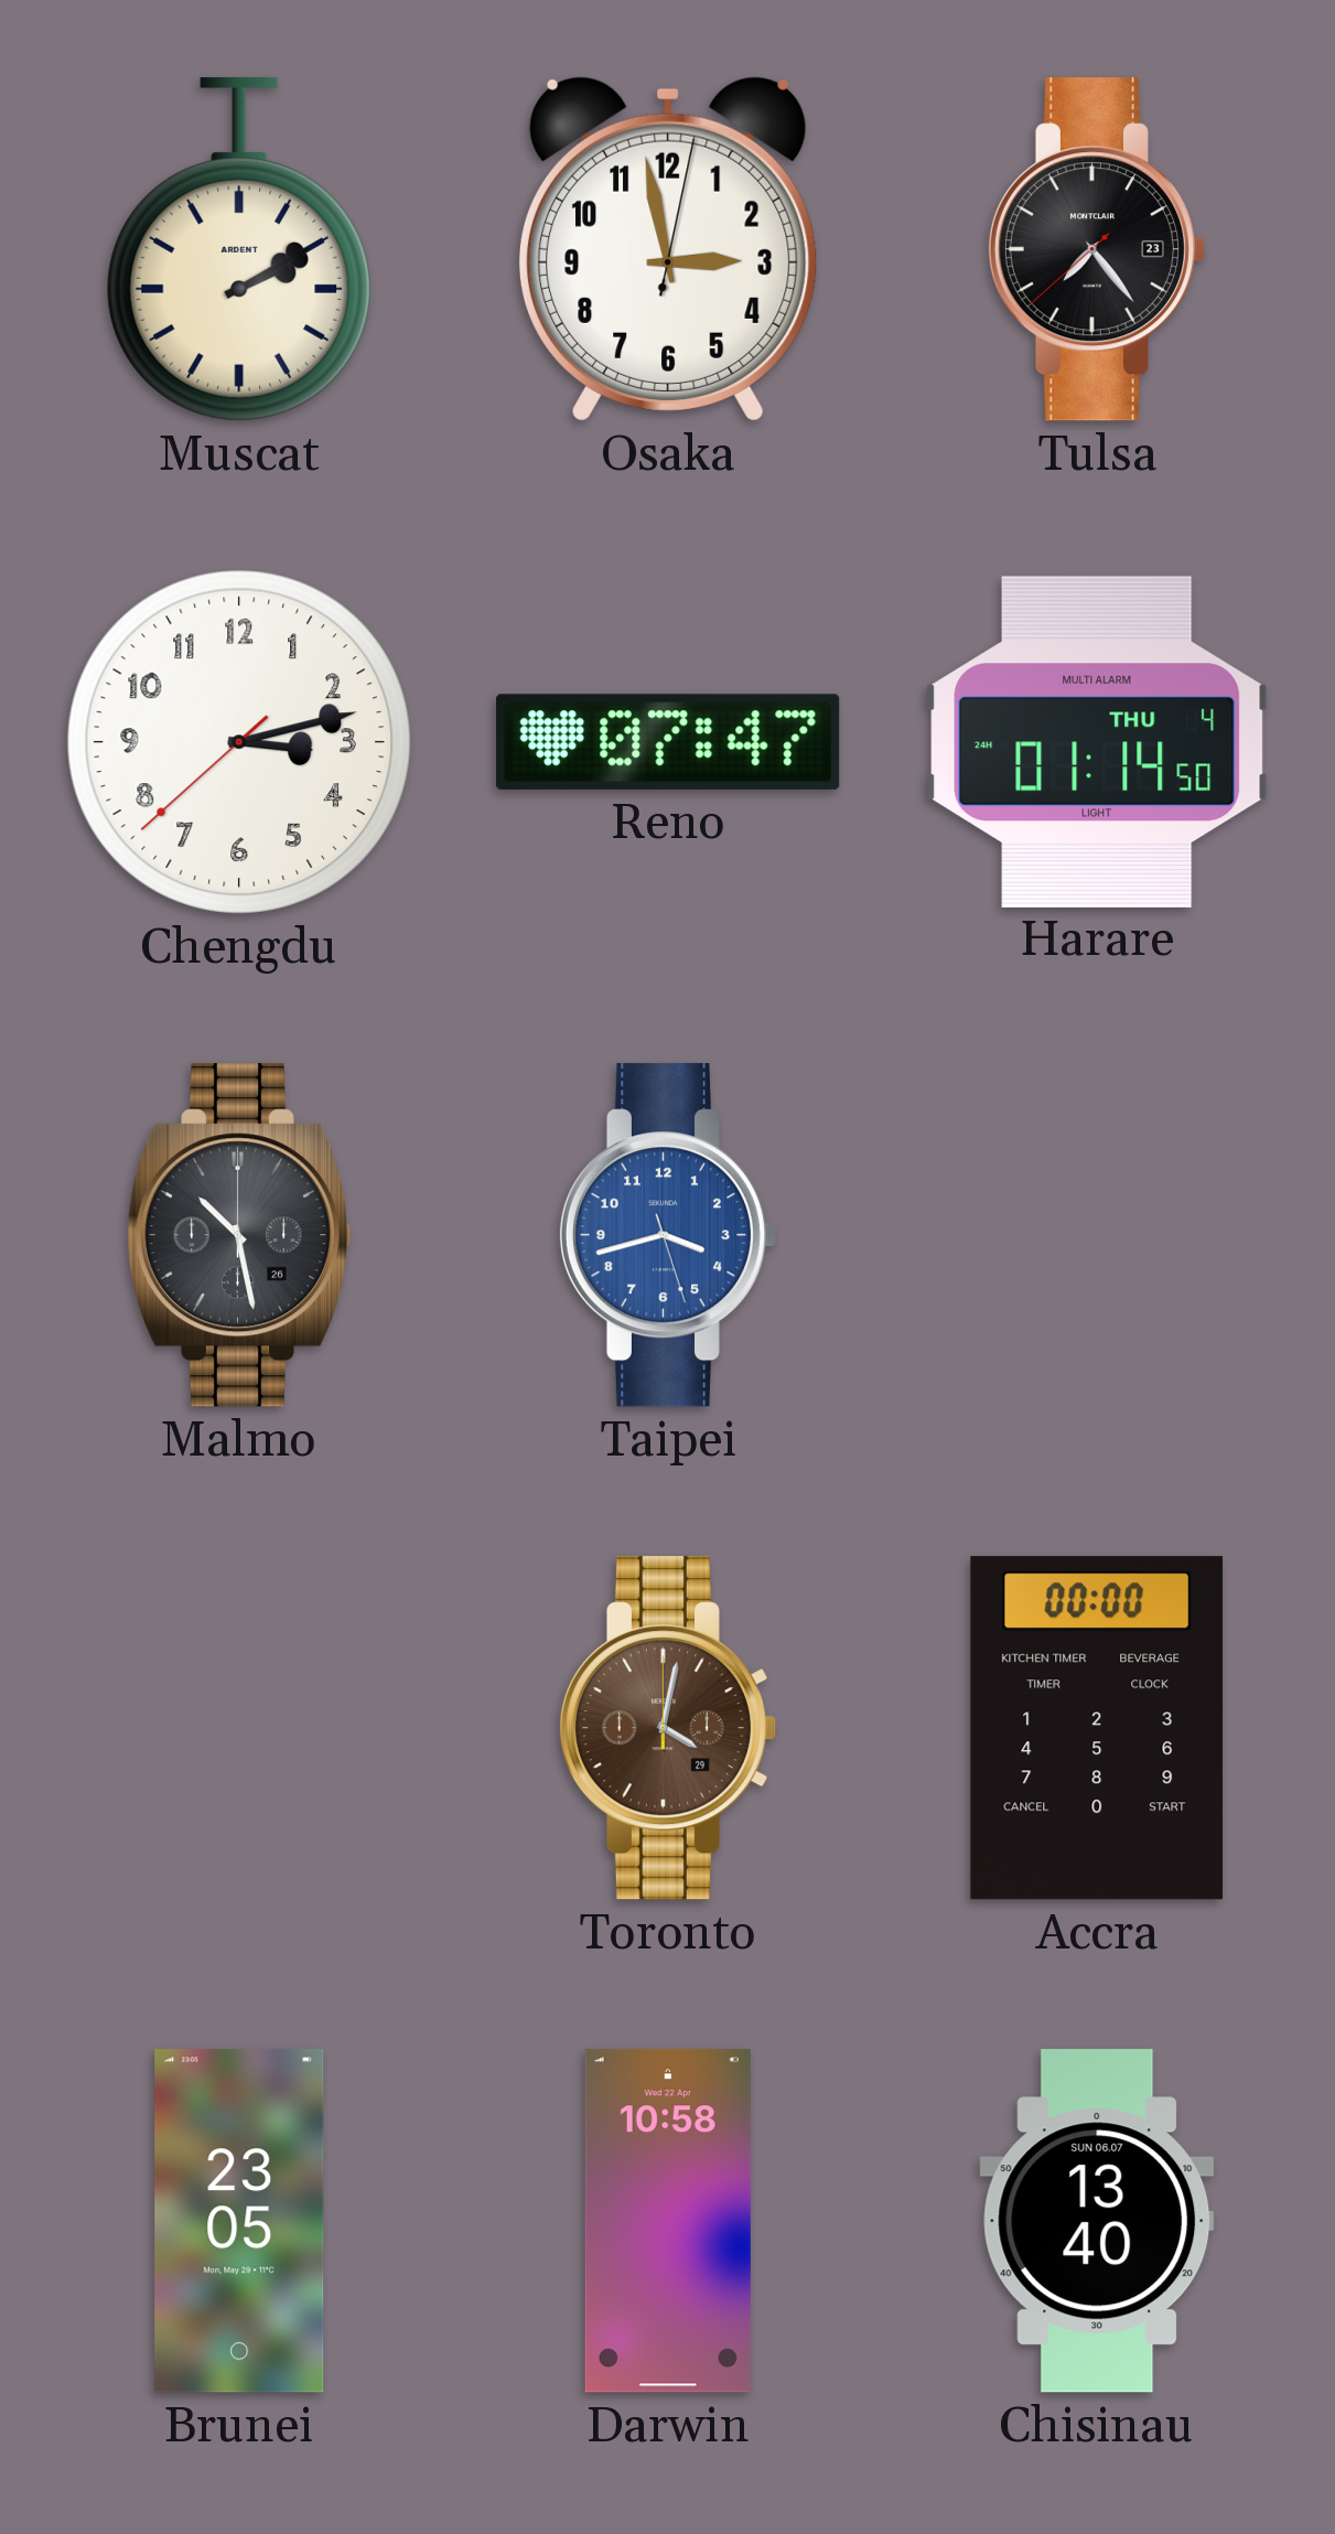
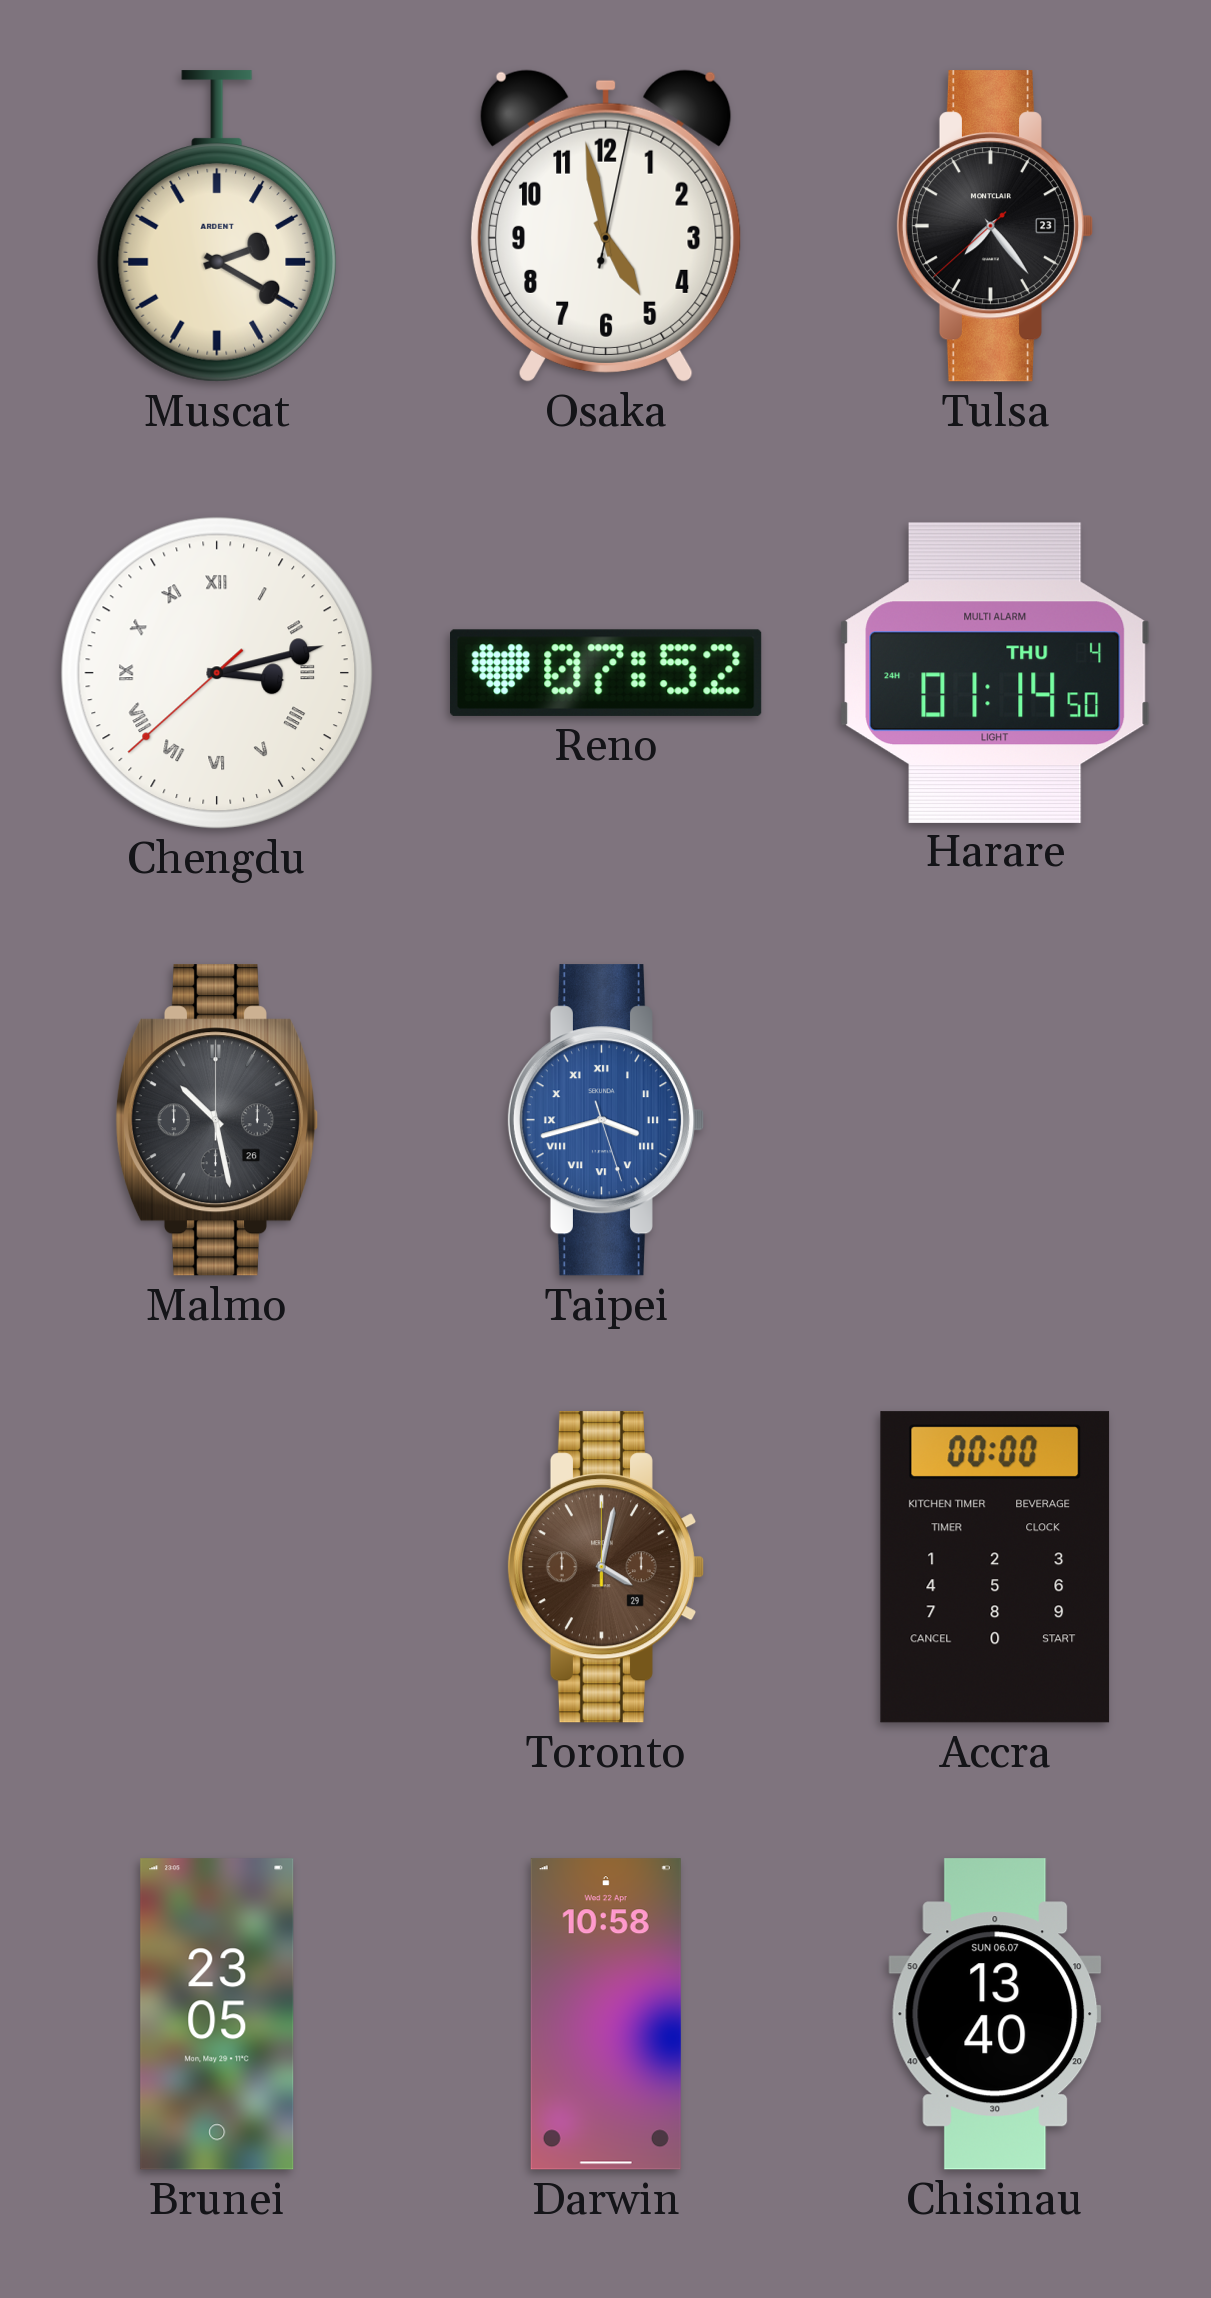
Muscat: 2:10 -> 2:20
Osaka: 2:58 -> 4:58
Chengdu numerals: Arabic -> Roman
Reno: 07:47 -> 07:52
Taipei numerals: Arabic -> Roman
